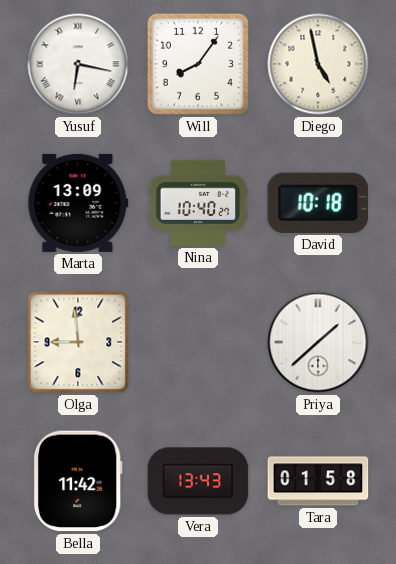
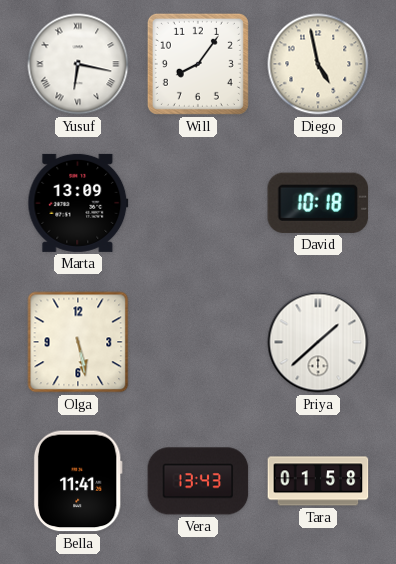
Nina: 10:40 -> none
Olga: 8:59 -> 5:28
Bella: 11:42 -> 11:41
